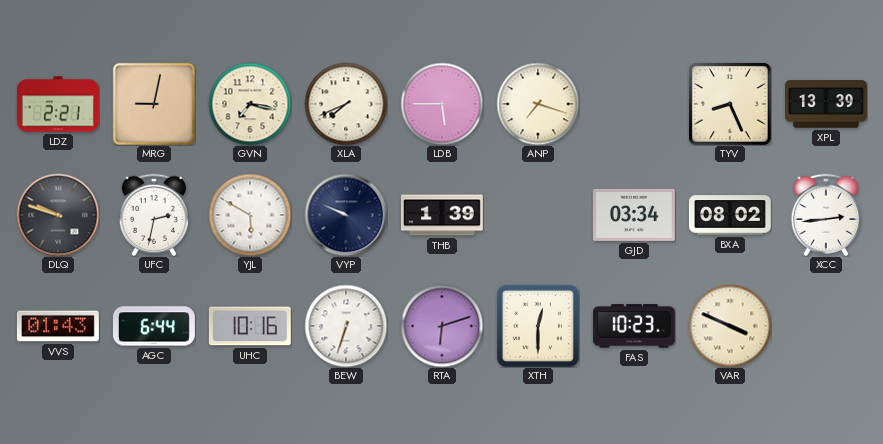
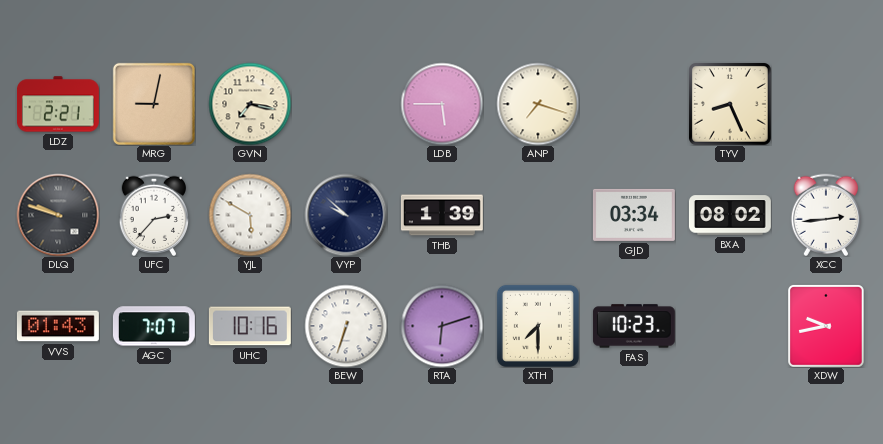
XLA: 7:41 -> none
XPL: 13:39 -> none
UFC: 2:32 -> 2:37
VYP: 9:49 -> 9:52
AGC: 6:44 -> 7:07
XTH: 12:30 -> 7:30
VAR: 3:49 -> none
XDW: none -> 9:43
